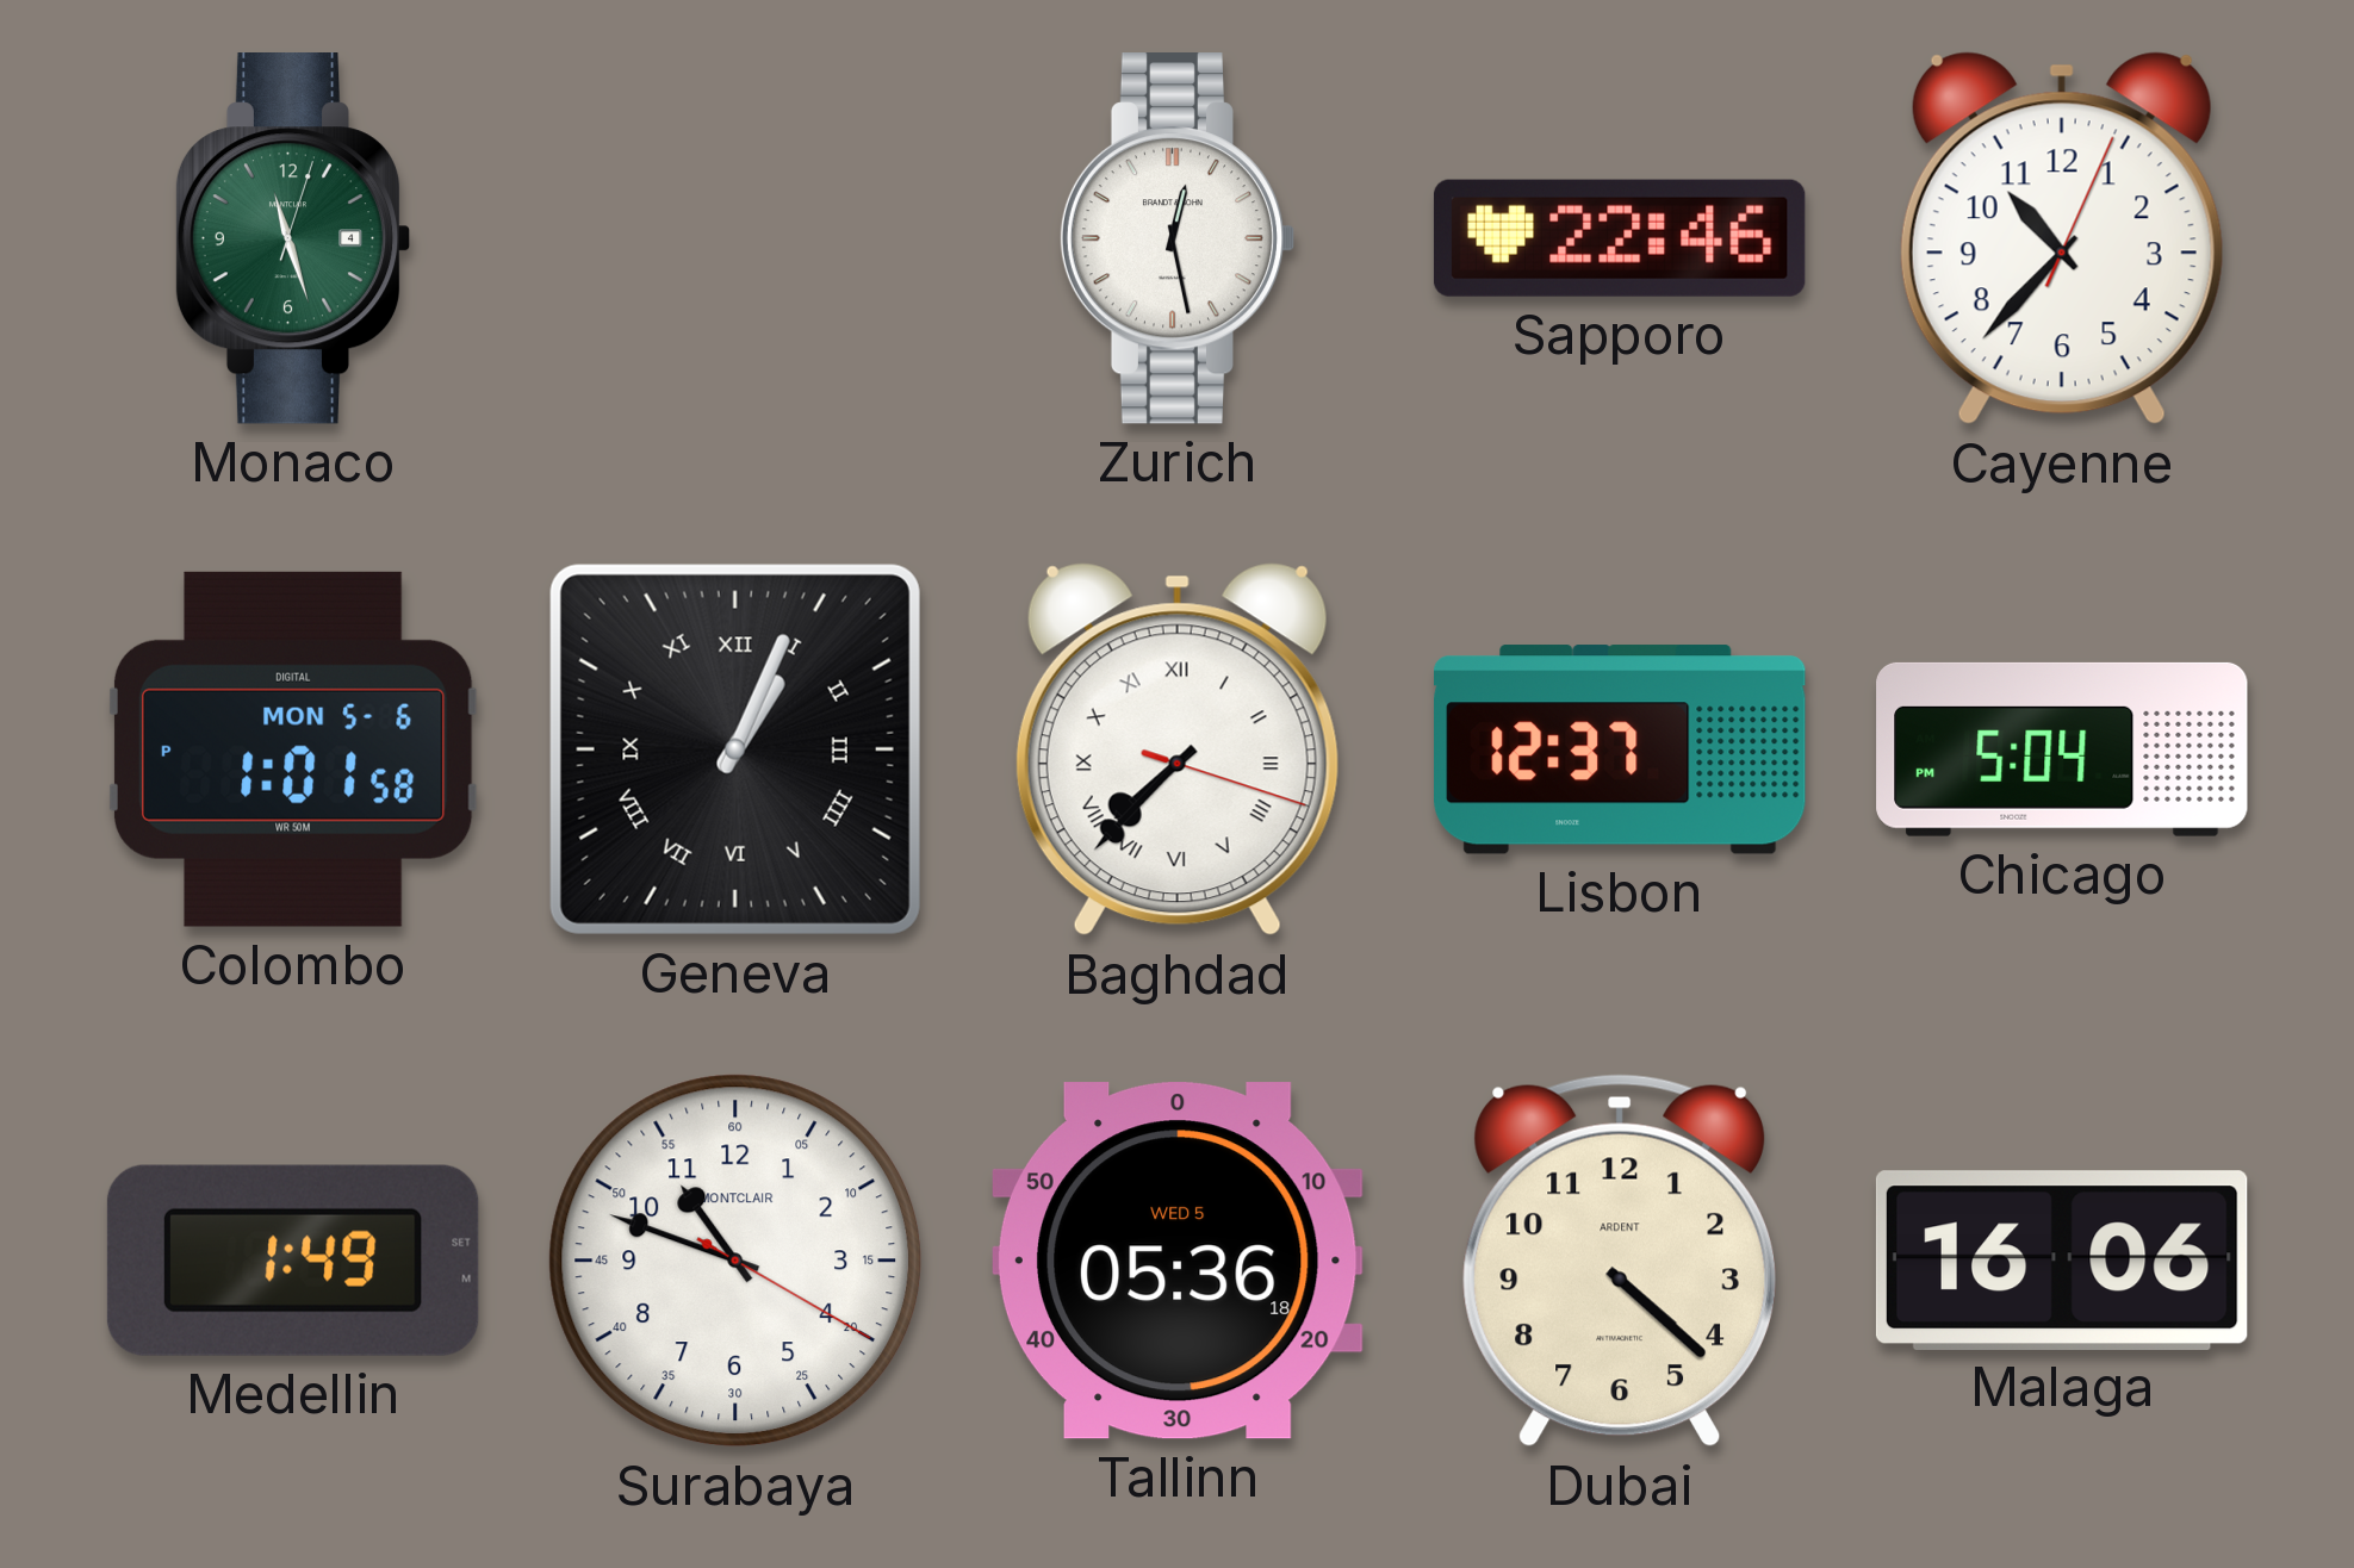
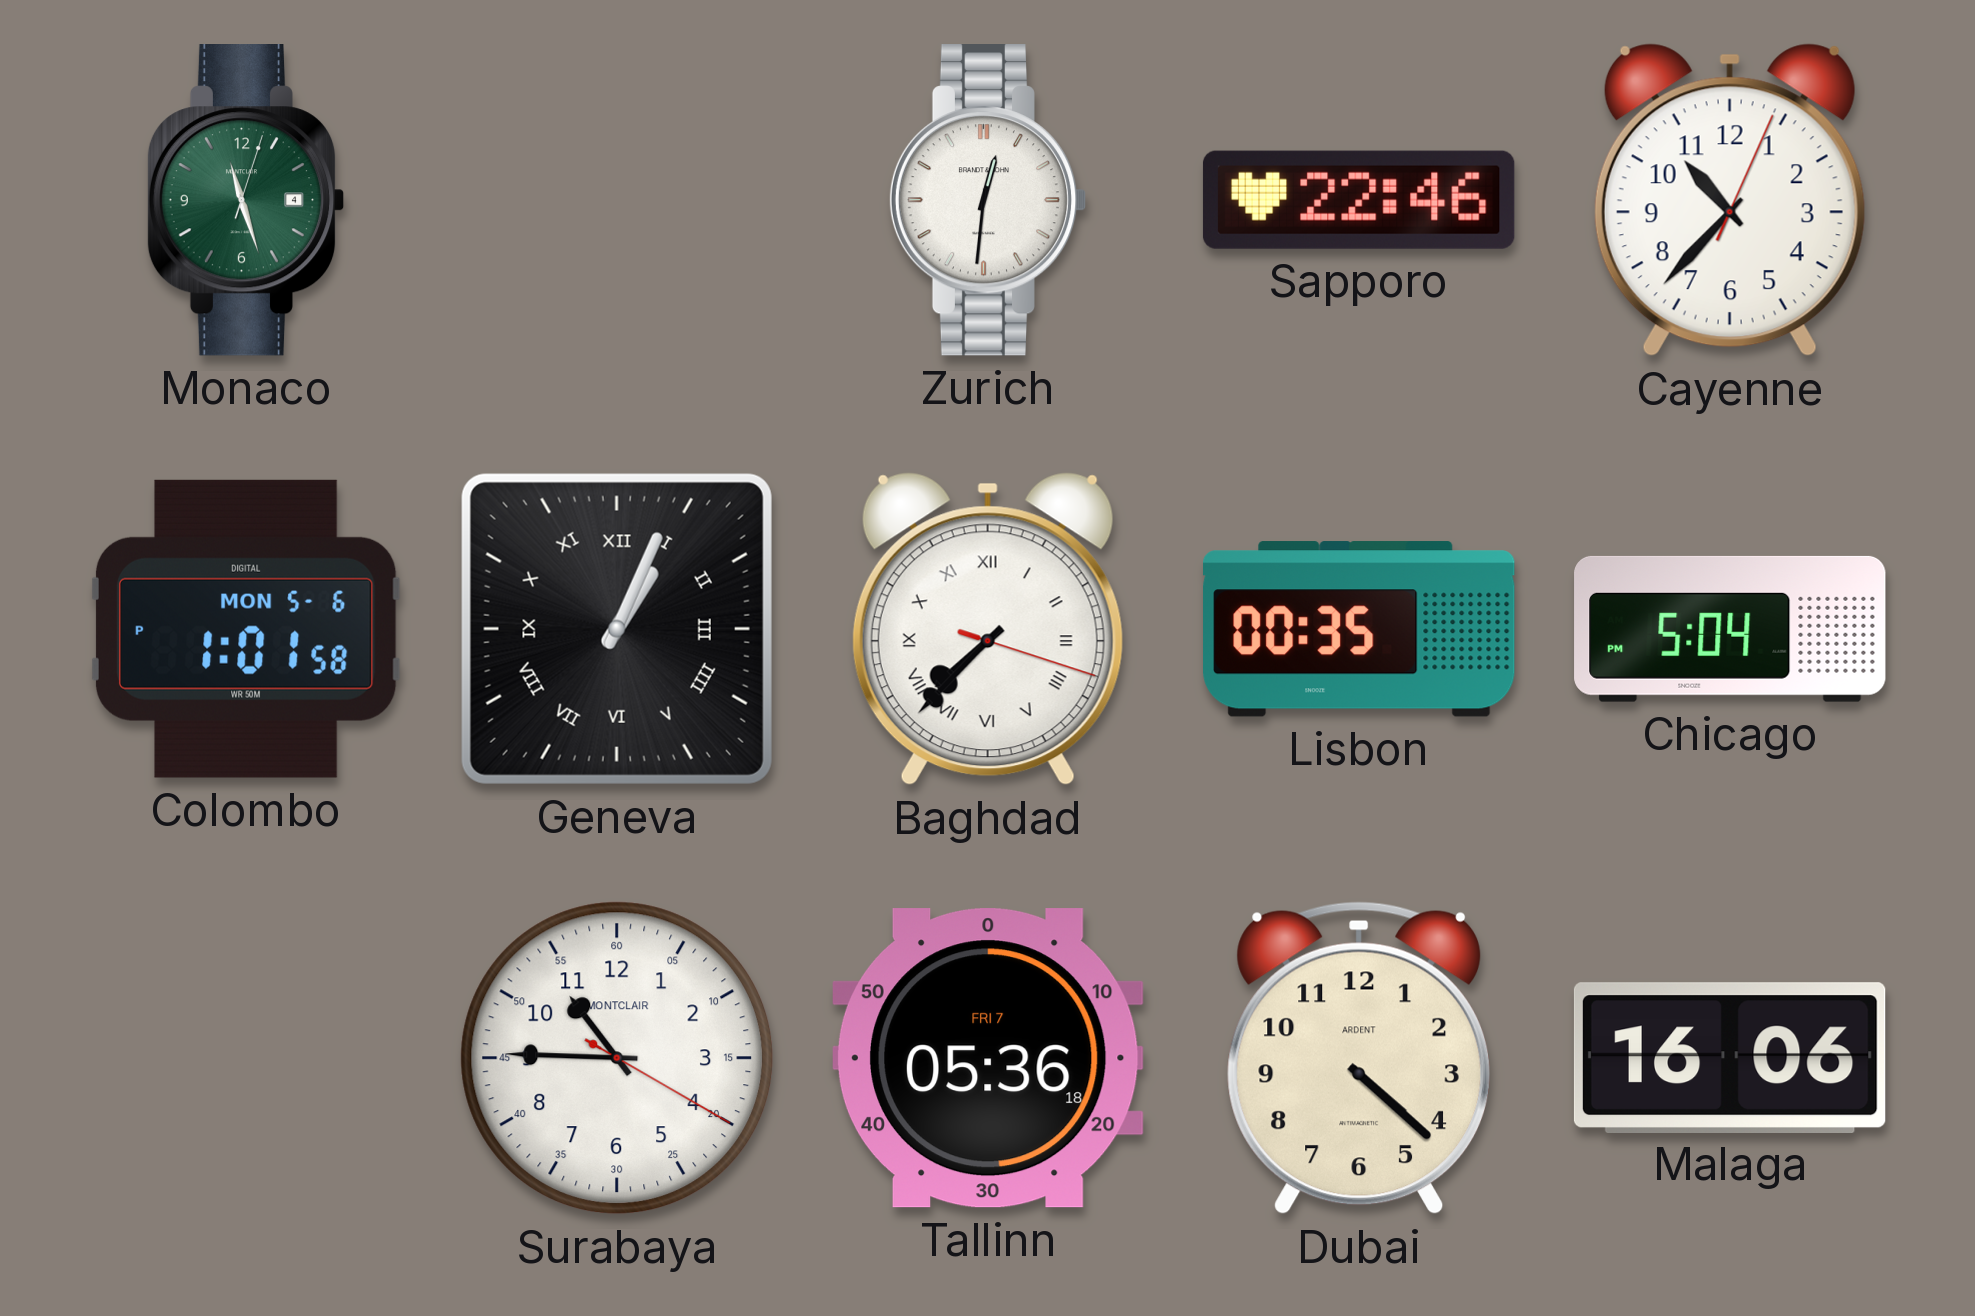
Zurich: 12:28 -> 12:31
Lisbon: 12:37 -> 00:35
Medellin: 1:49 -> none
Surabaya: 10:48 -> 10:45
Tallinn date: WED 5 -> FRI 7
